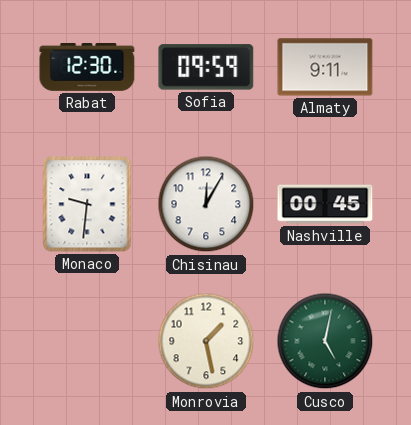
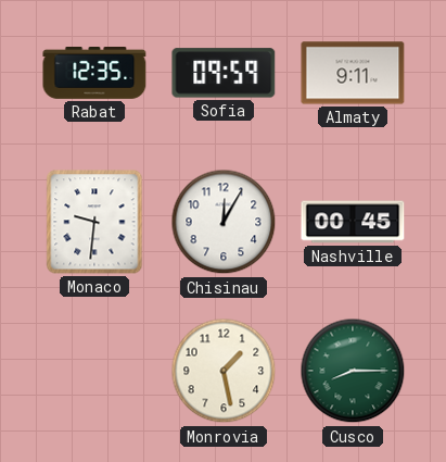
Rabat: 12:30 -> 12:35
Cusco: 5:02 -> 8:15
